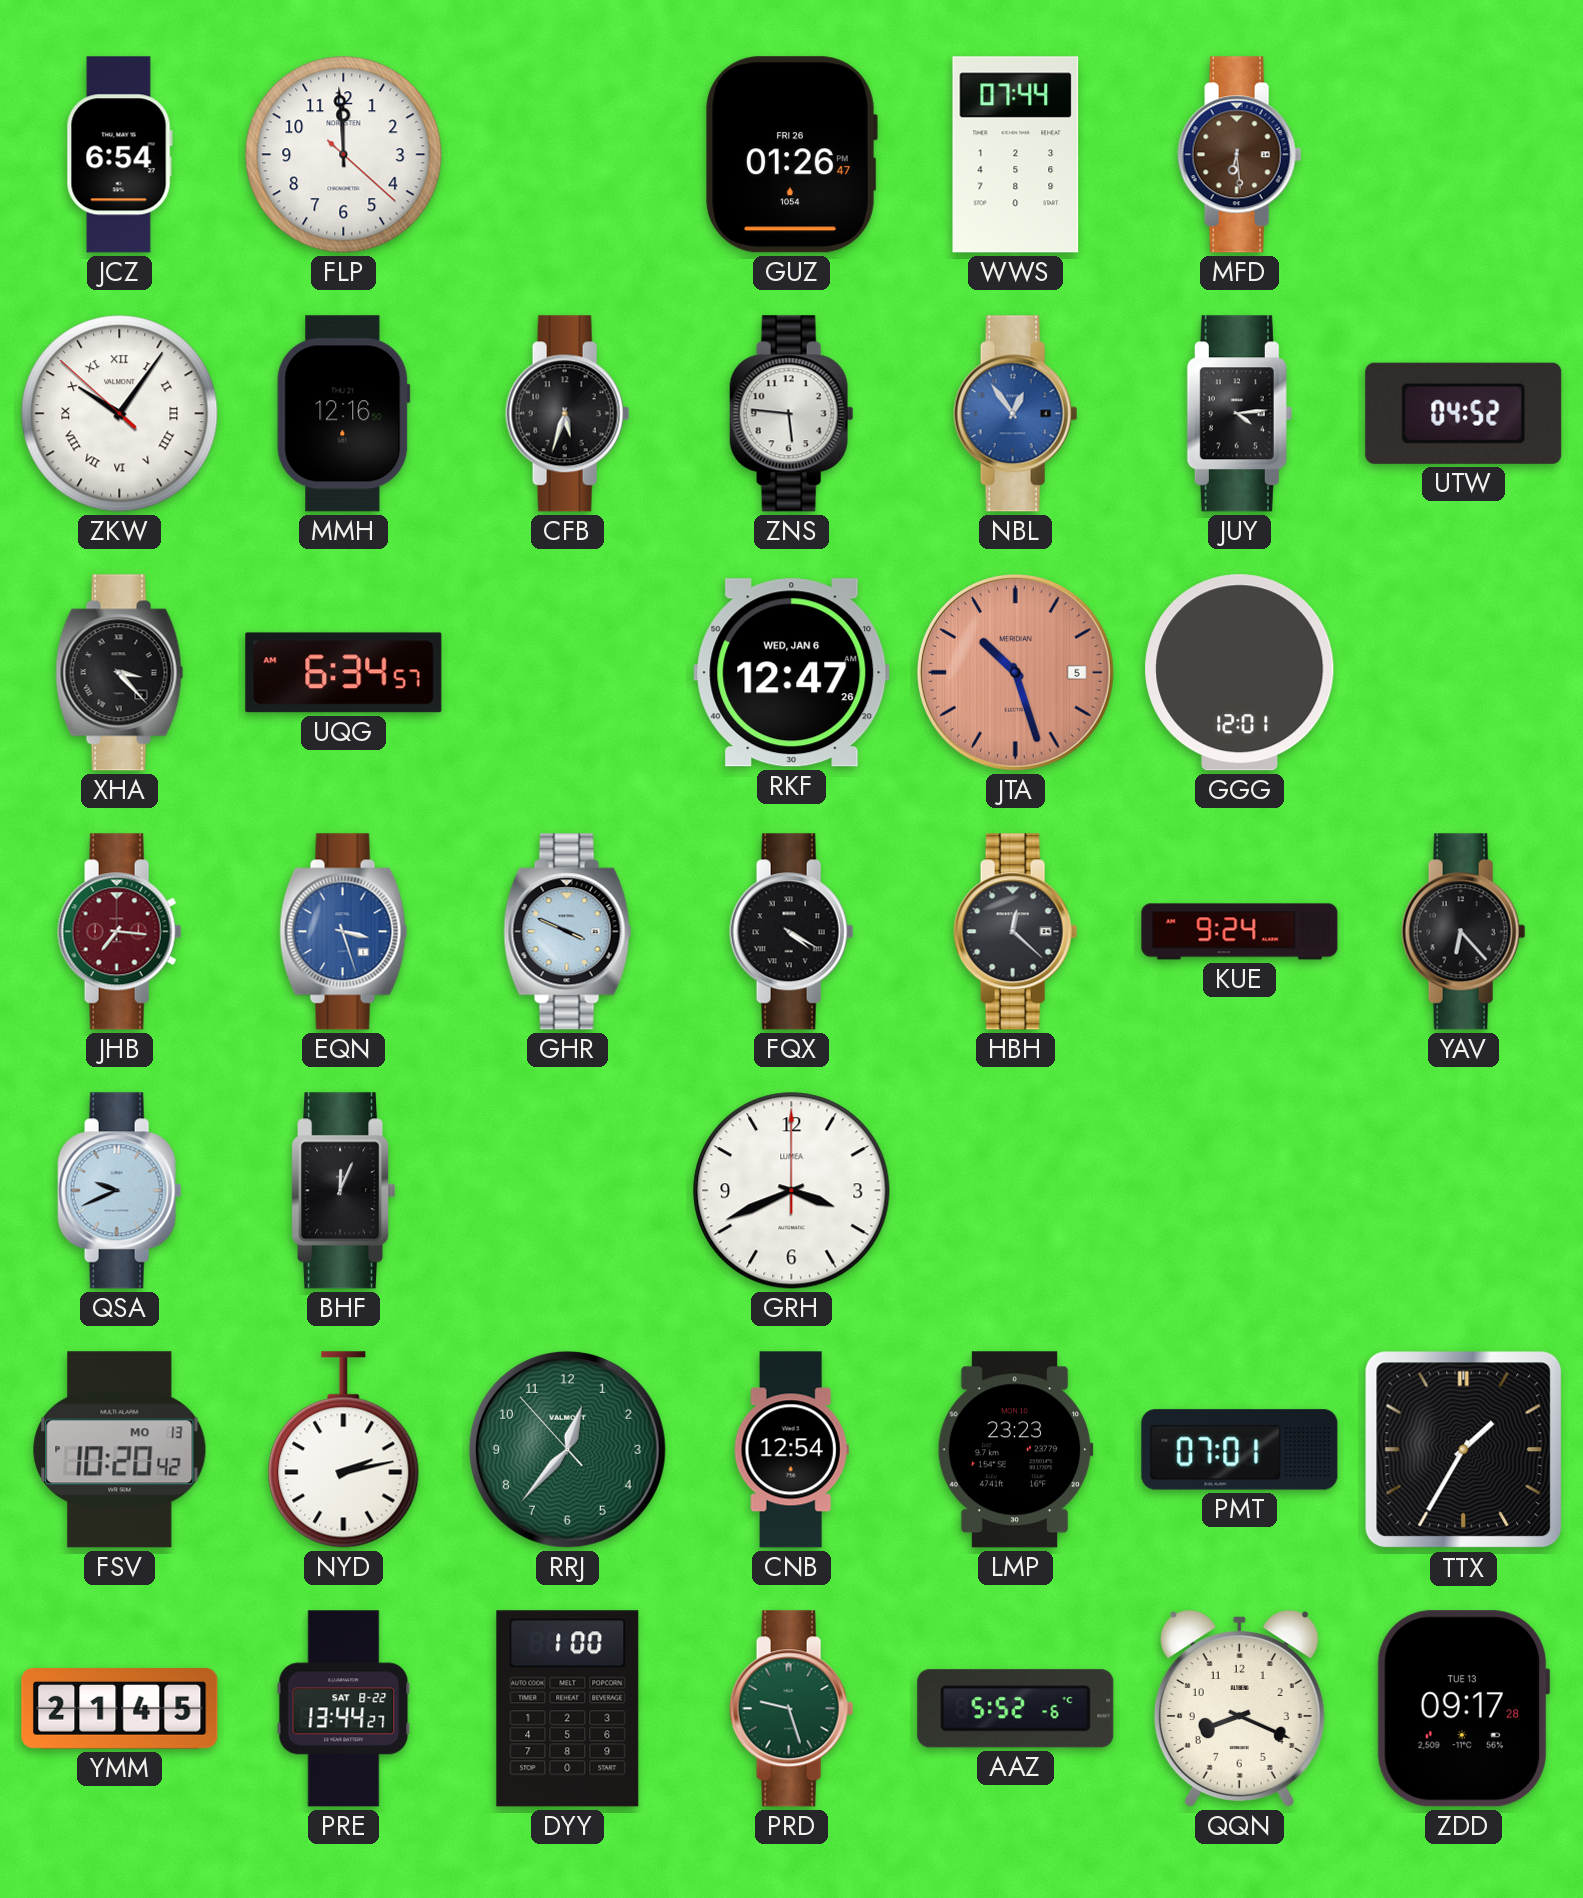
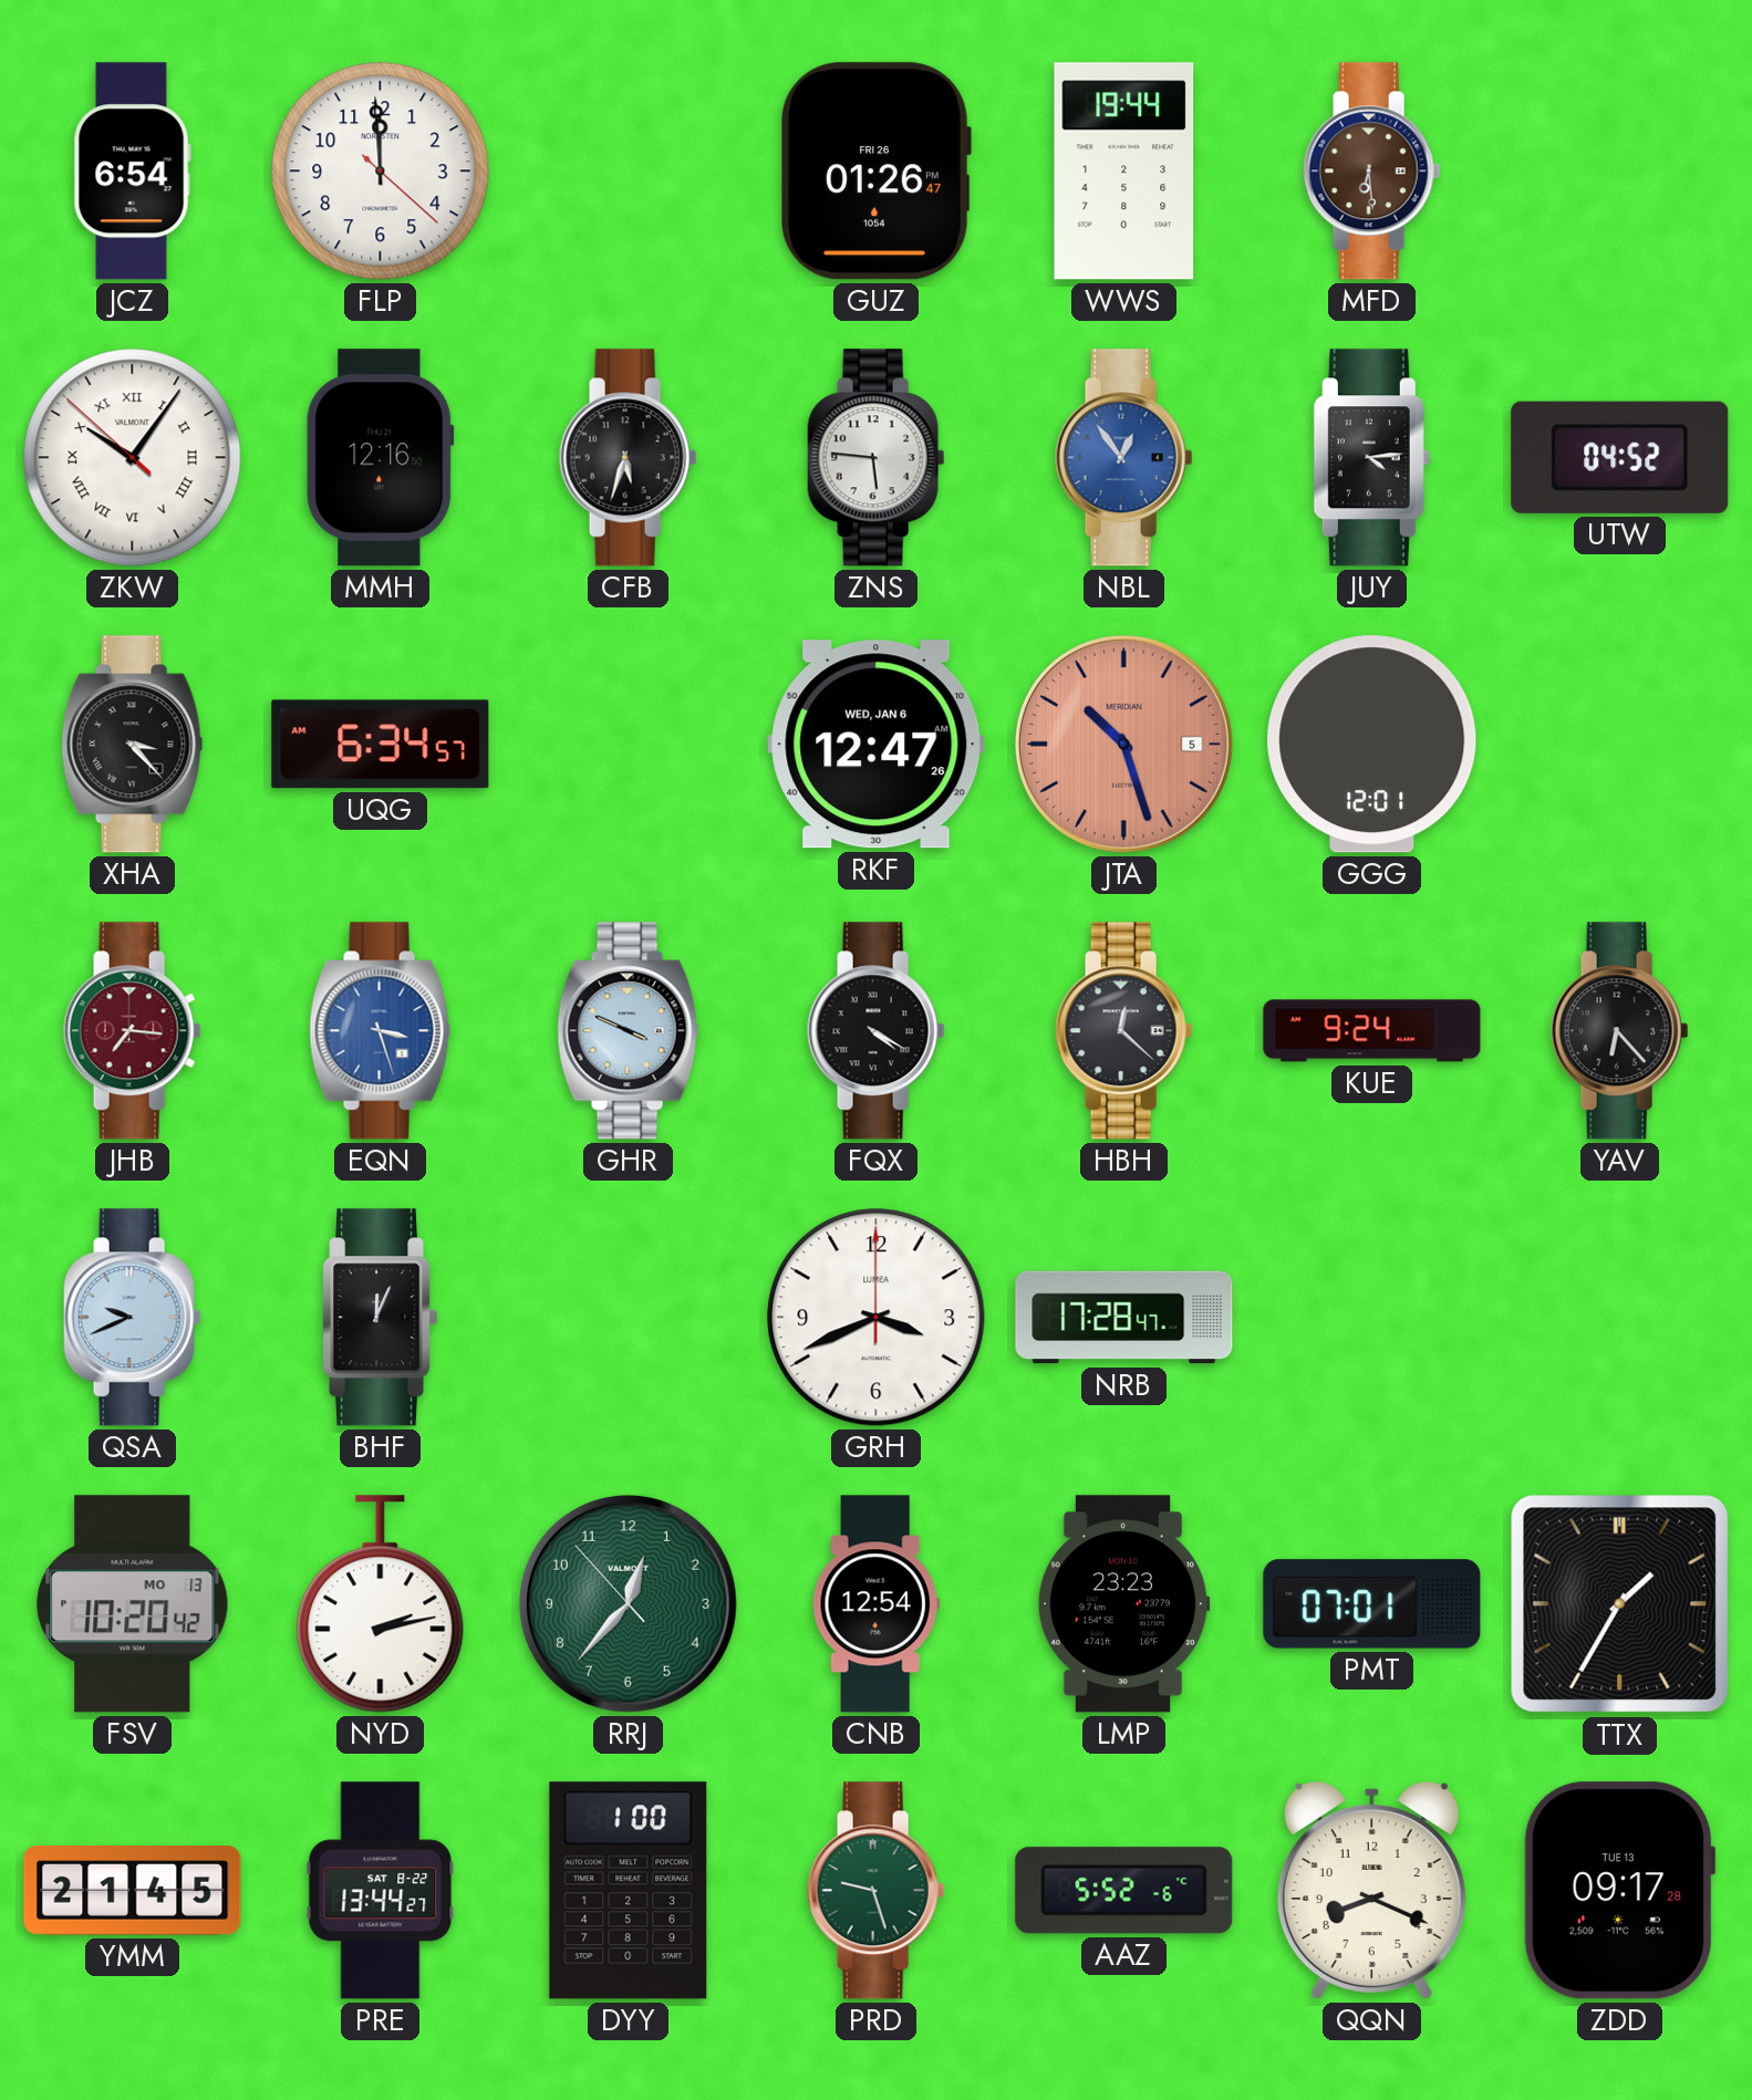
WWS: 07:44 -> 19:44
NRB: none -> 17:28
